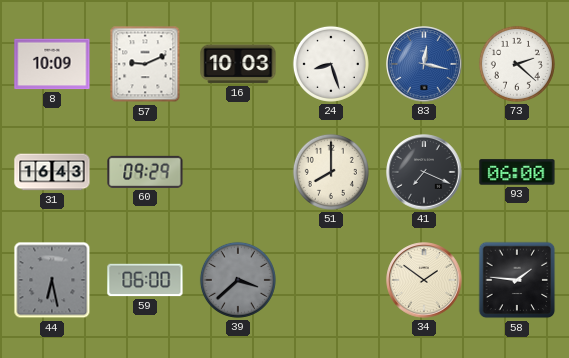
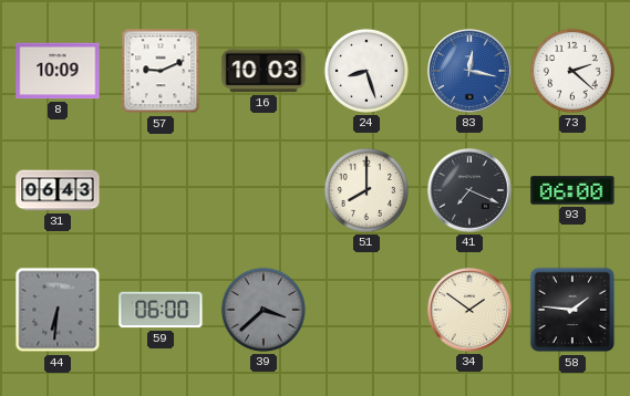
31: 16:43 -> 06:43
60: 09:29 -> none
44: 6:28 -> 6:31
